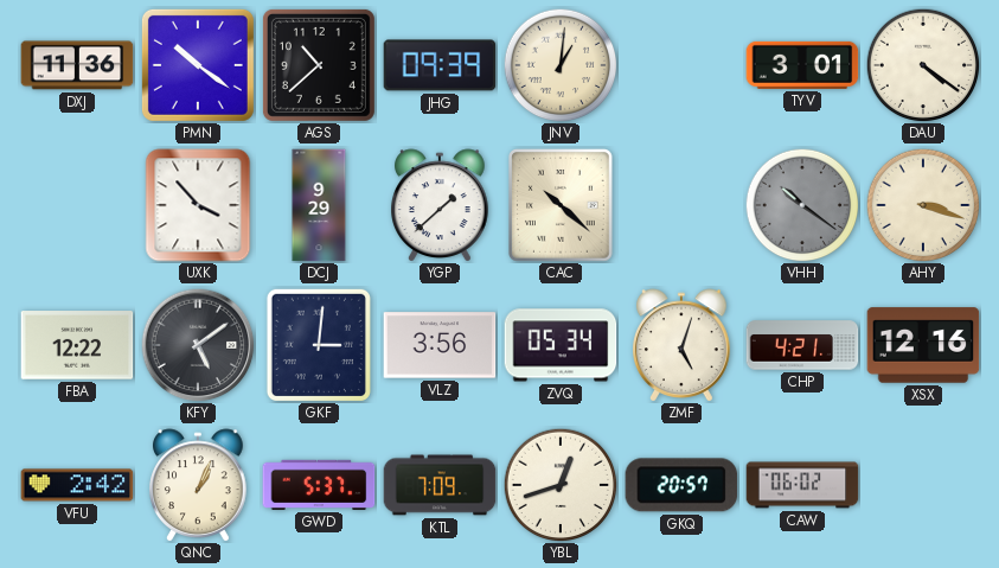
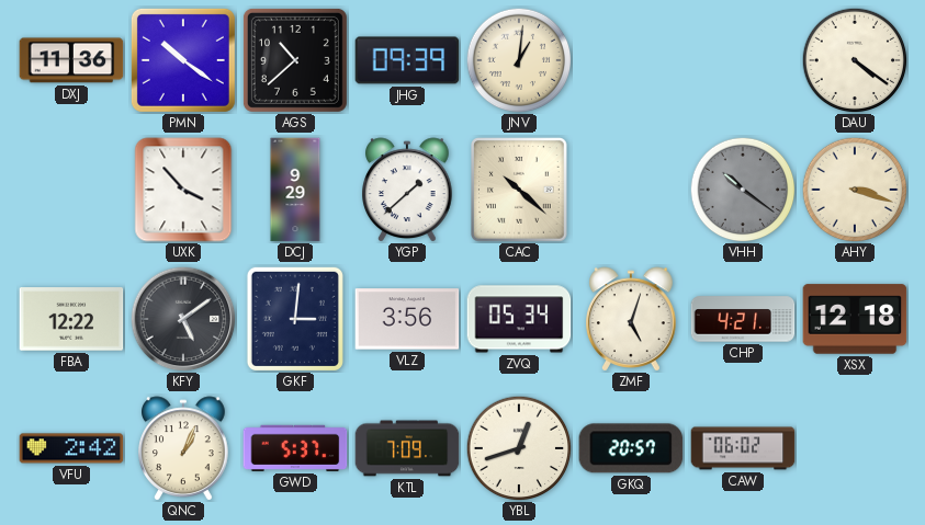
TYV: 3:01 -> none
XSX: 12:16 -> 12:18
